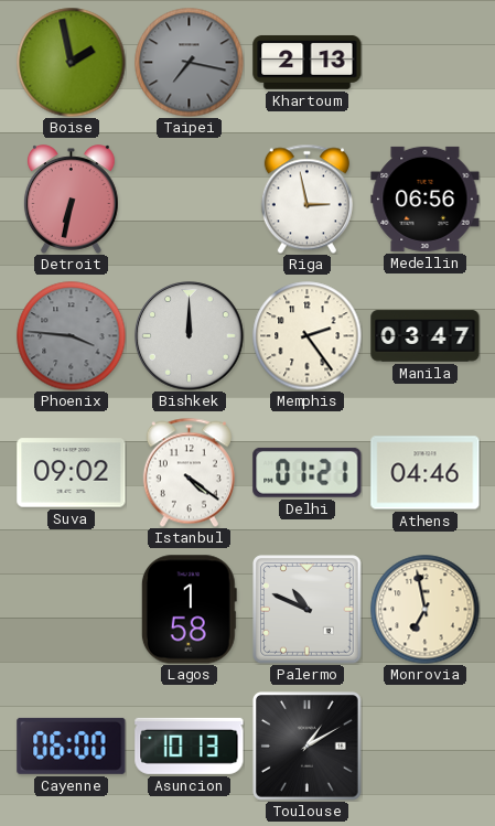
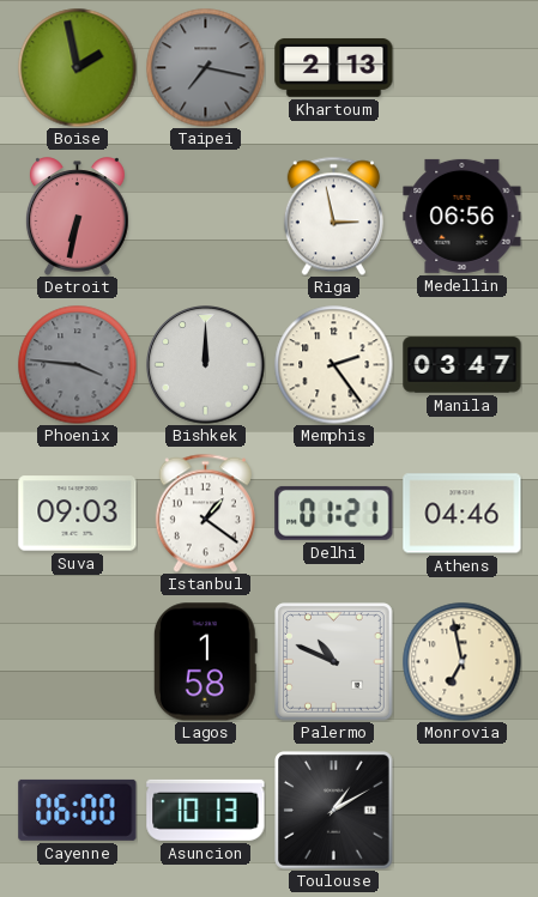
Suva: 09:02 -> 09:03
Istanbul: 4:21 -> 1:21
